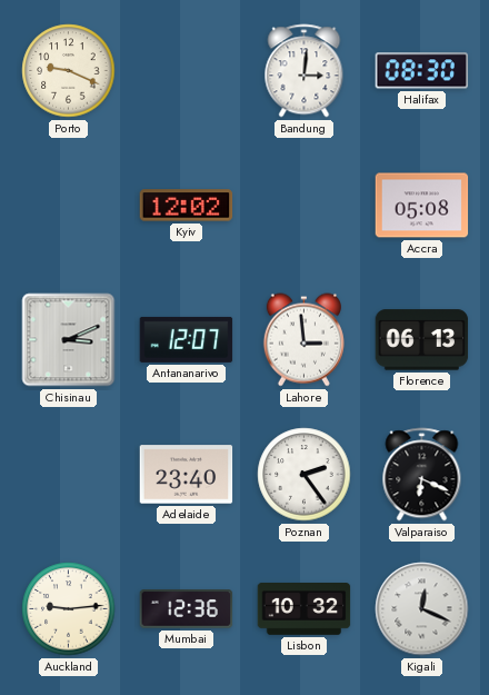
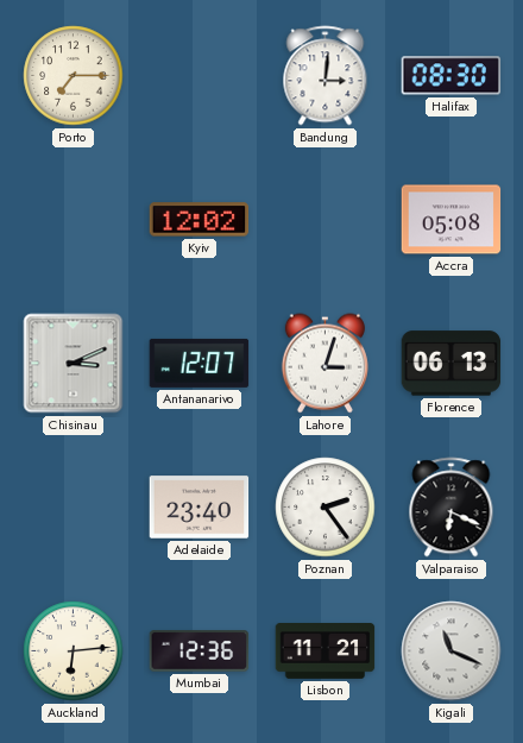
Porto: 9:19 -> 7:15
Lahore: 2:59 -> 3:03
Auckland: 9:14 -> 6:14
Lisbon: 10:32 -> 11:21
Kigali: 12:19 -> 11:19
